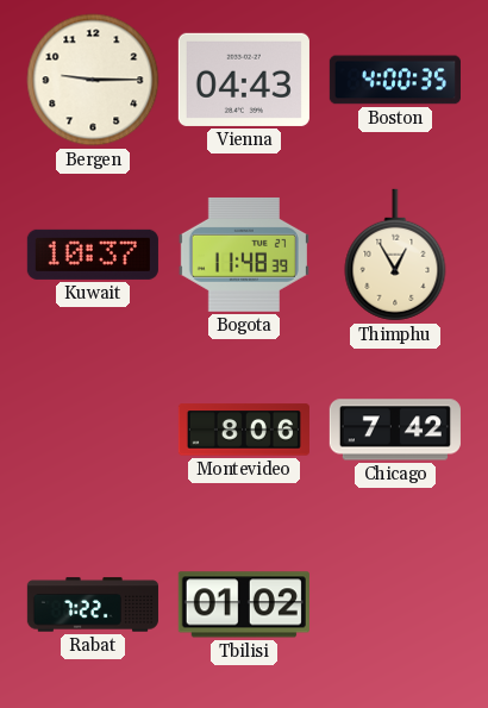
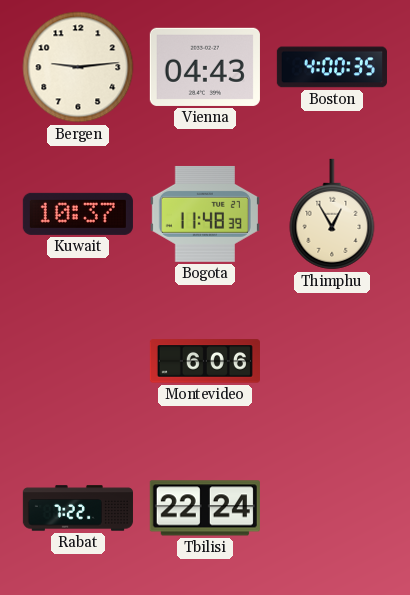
Bergen: 9:15 -> 9:14
Montevideo: 8:06 -> 6:06
Chicago: 7:42 -> none
Tbilisi: 01:02 -> 22:24
